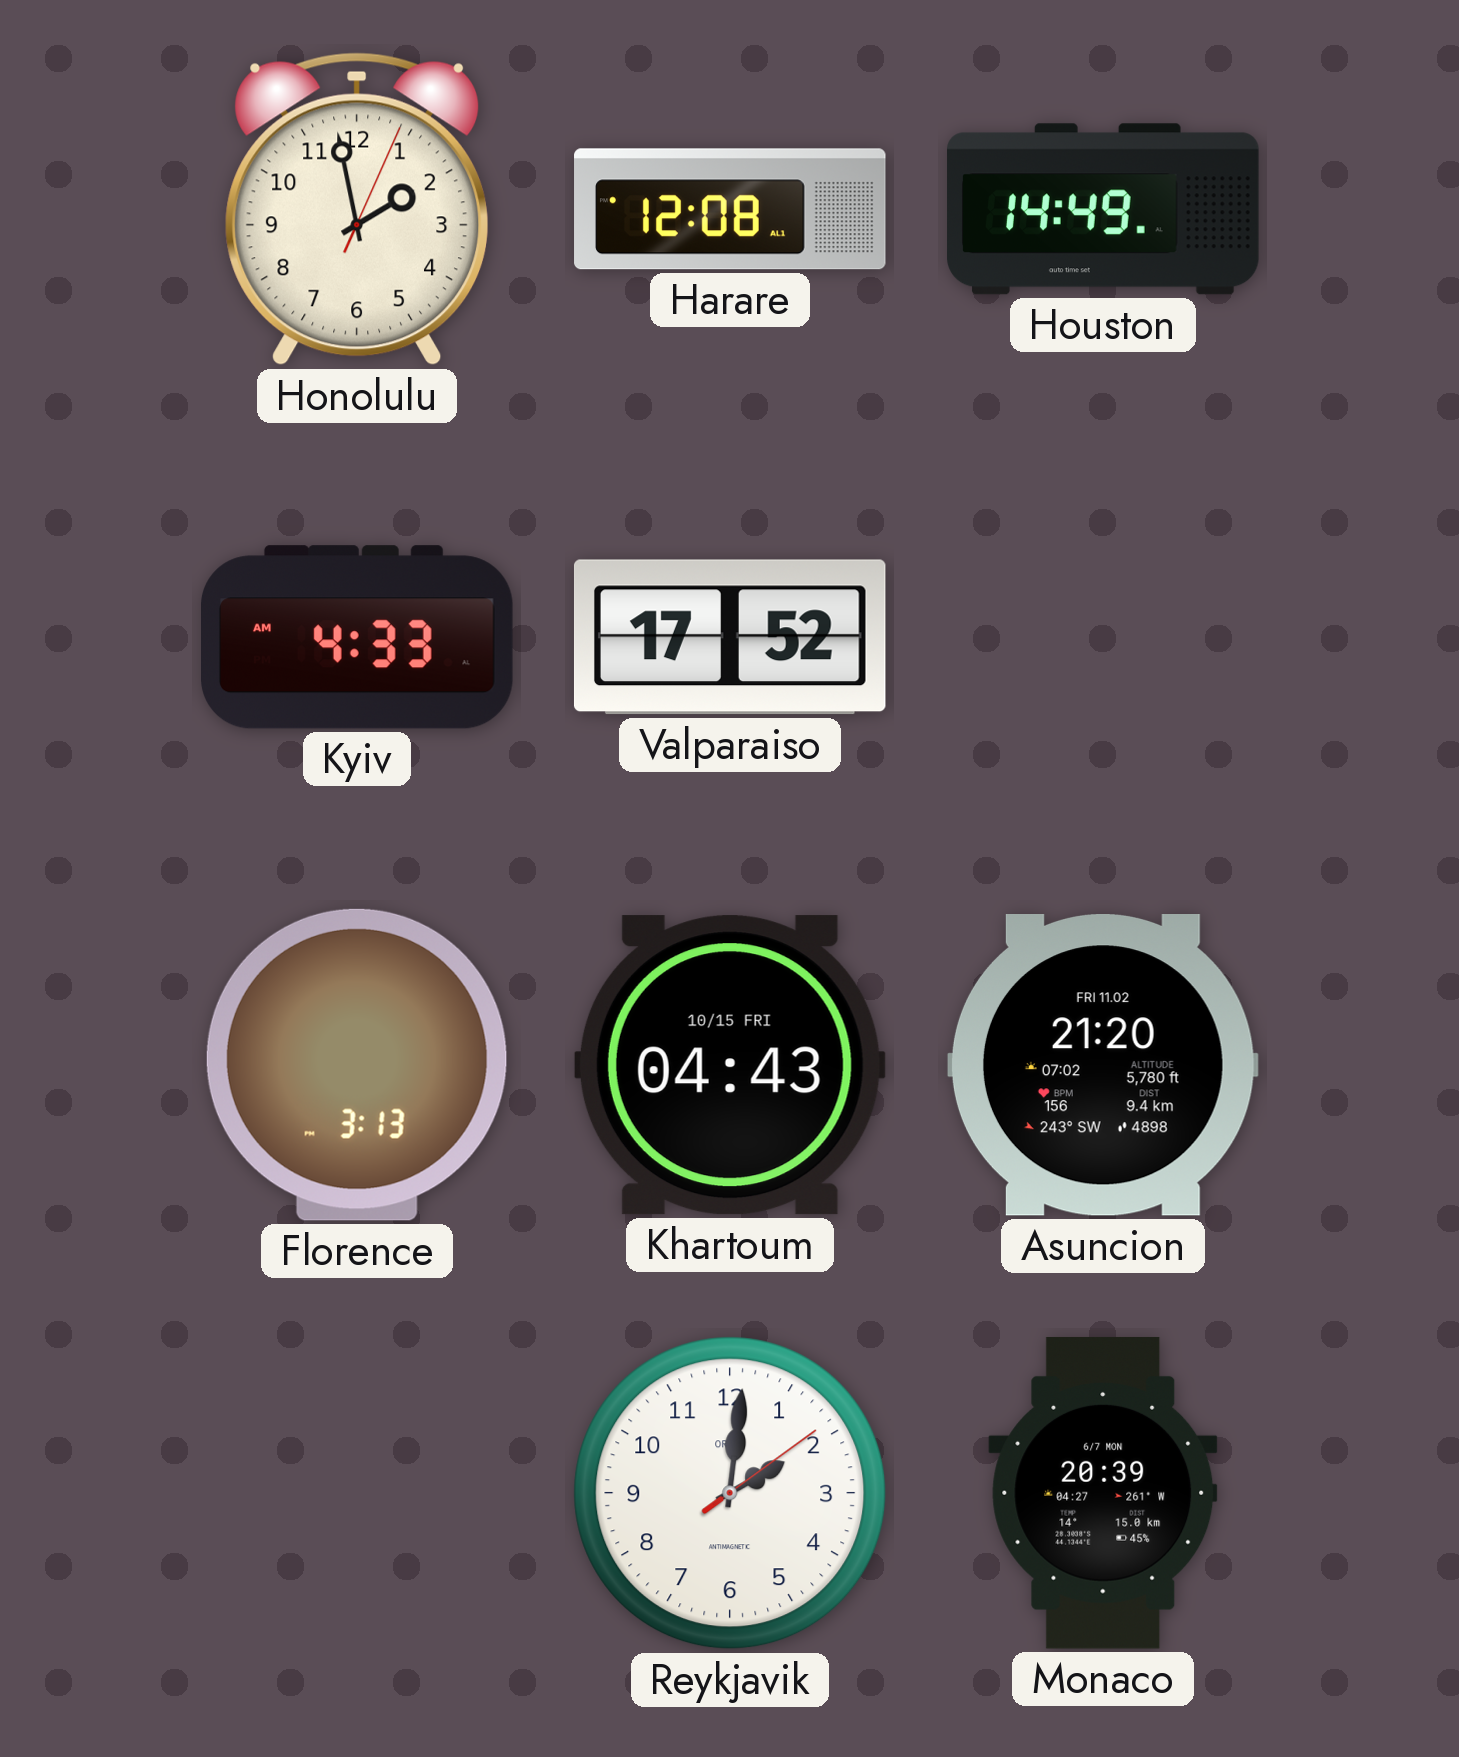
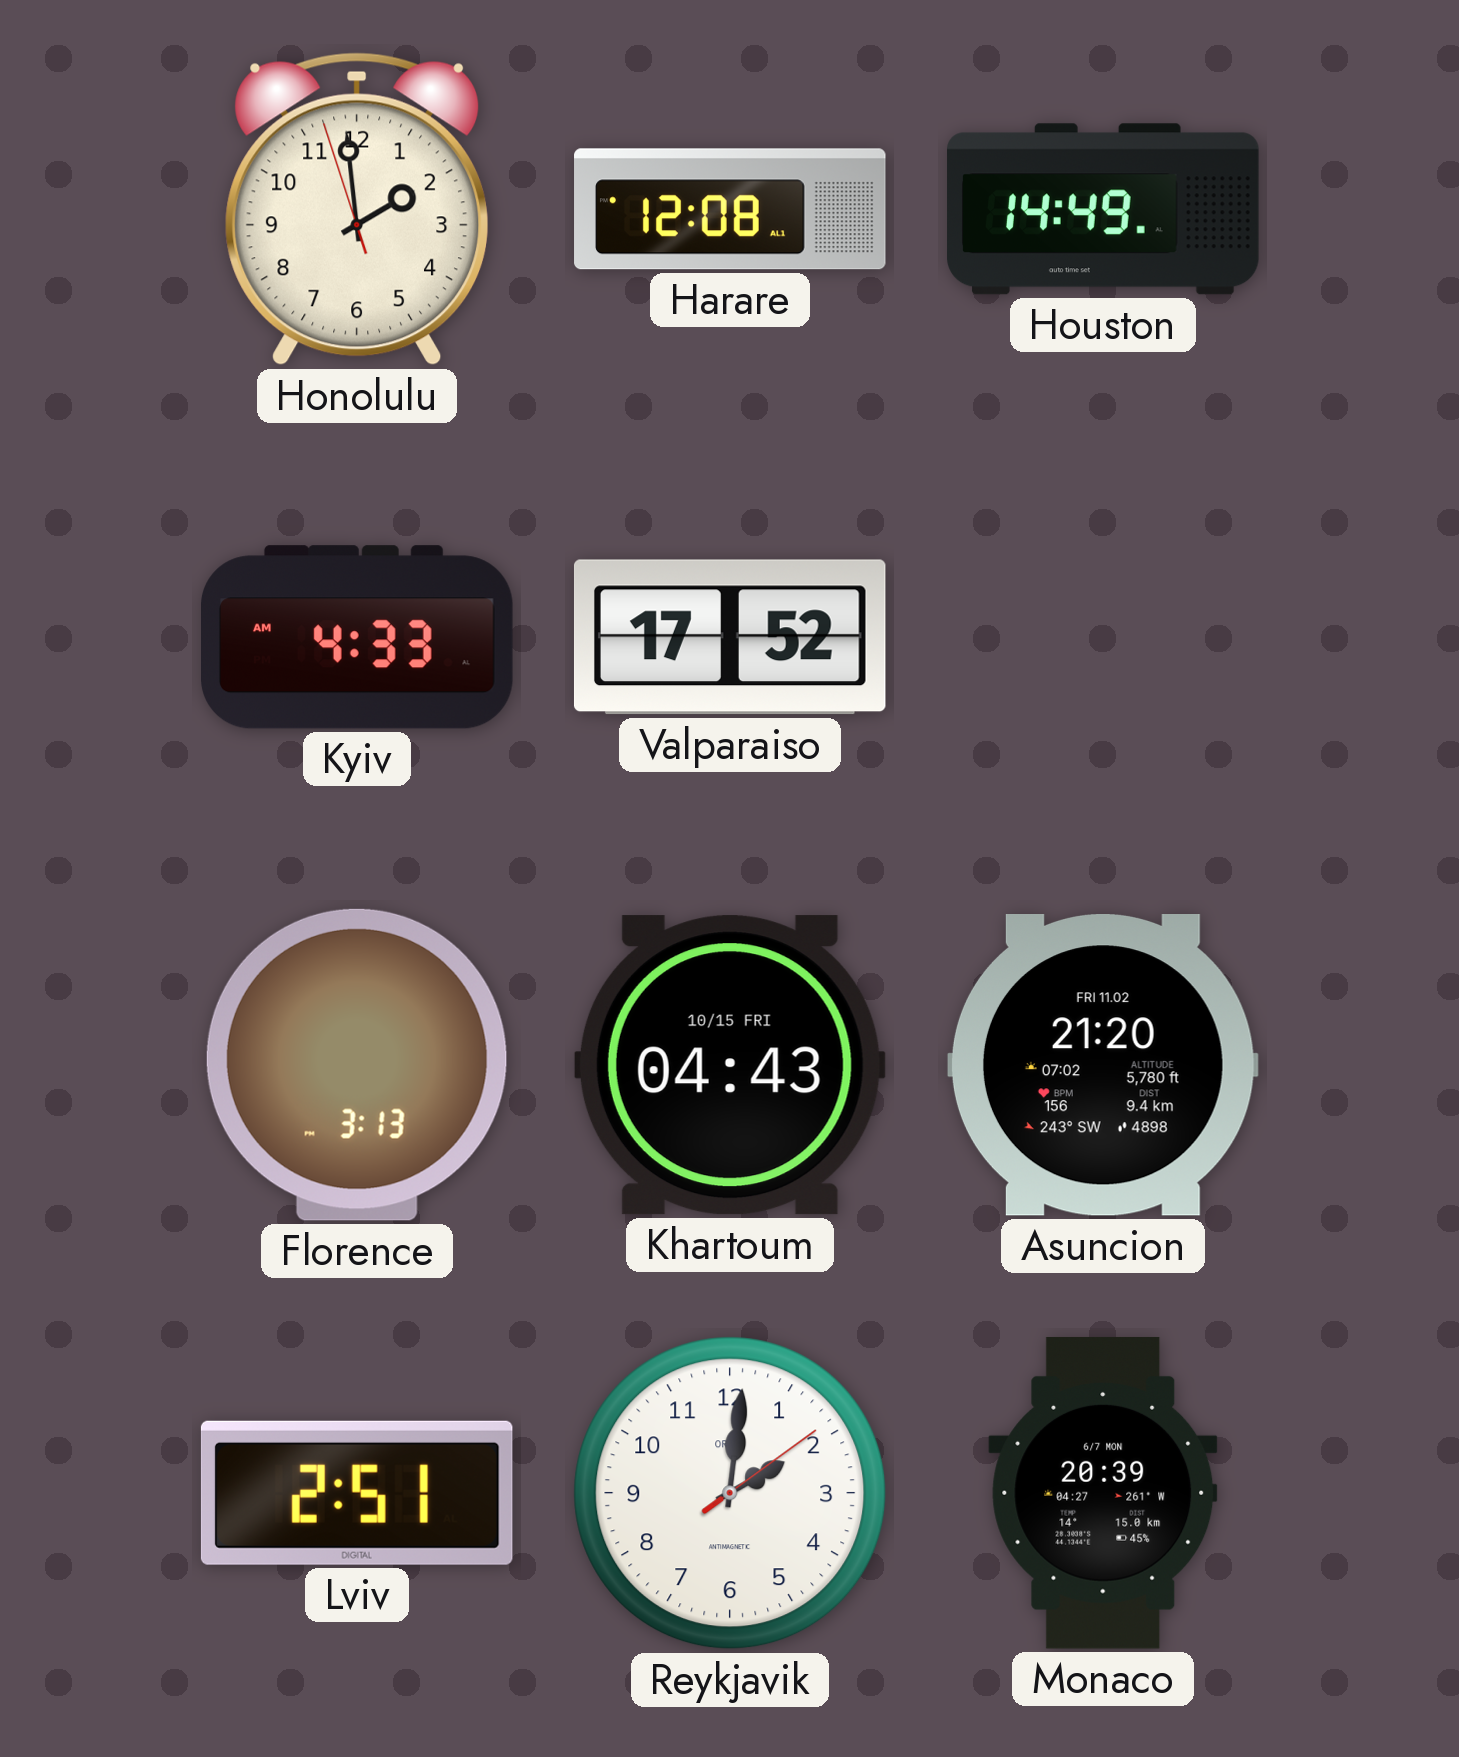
Honolulu: 1:58:04 -> 1:58:57
Lviv: none -> 2:51
